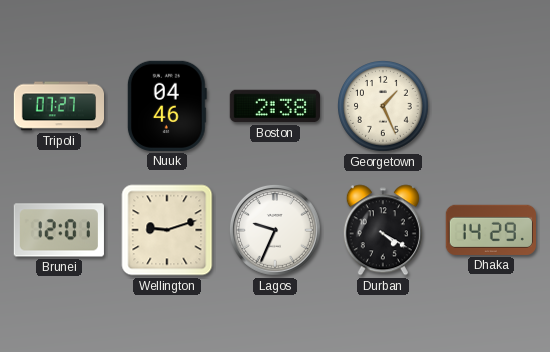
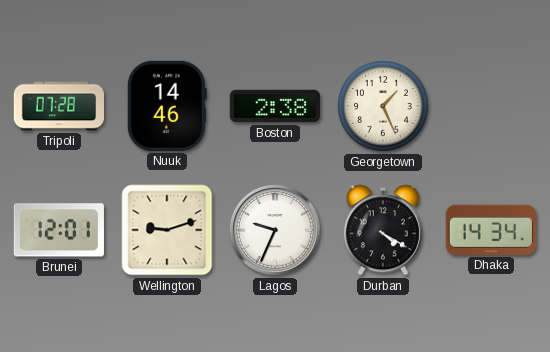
Tripoli: 07:27 -> 07:28
Nuuk: 04:46 -> 14:46
Dhaka: 14:29 -> 14:34
